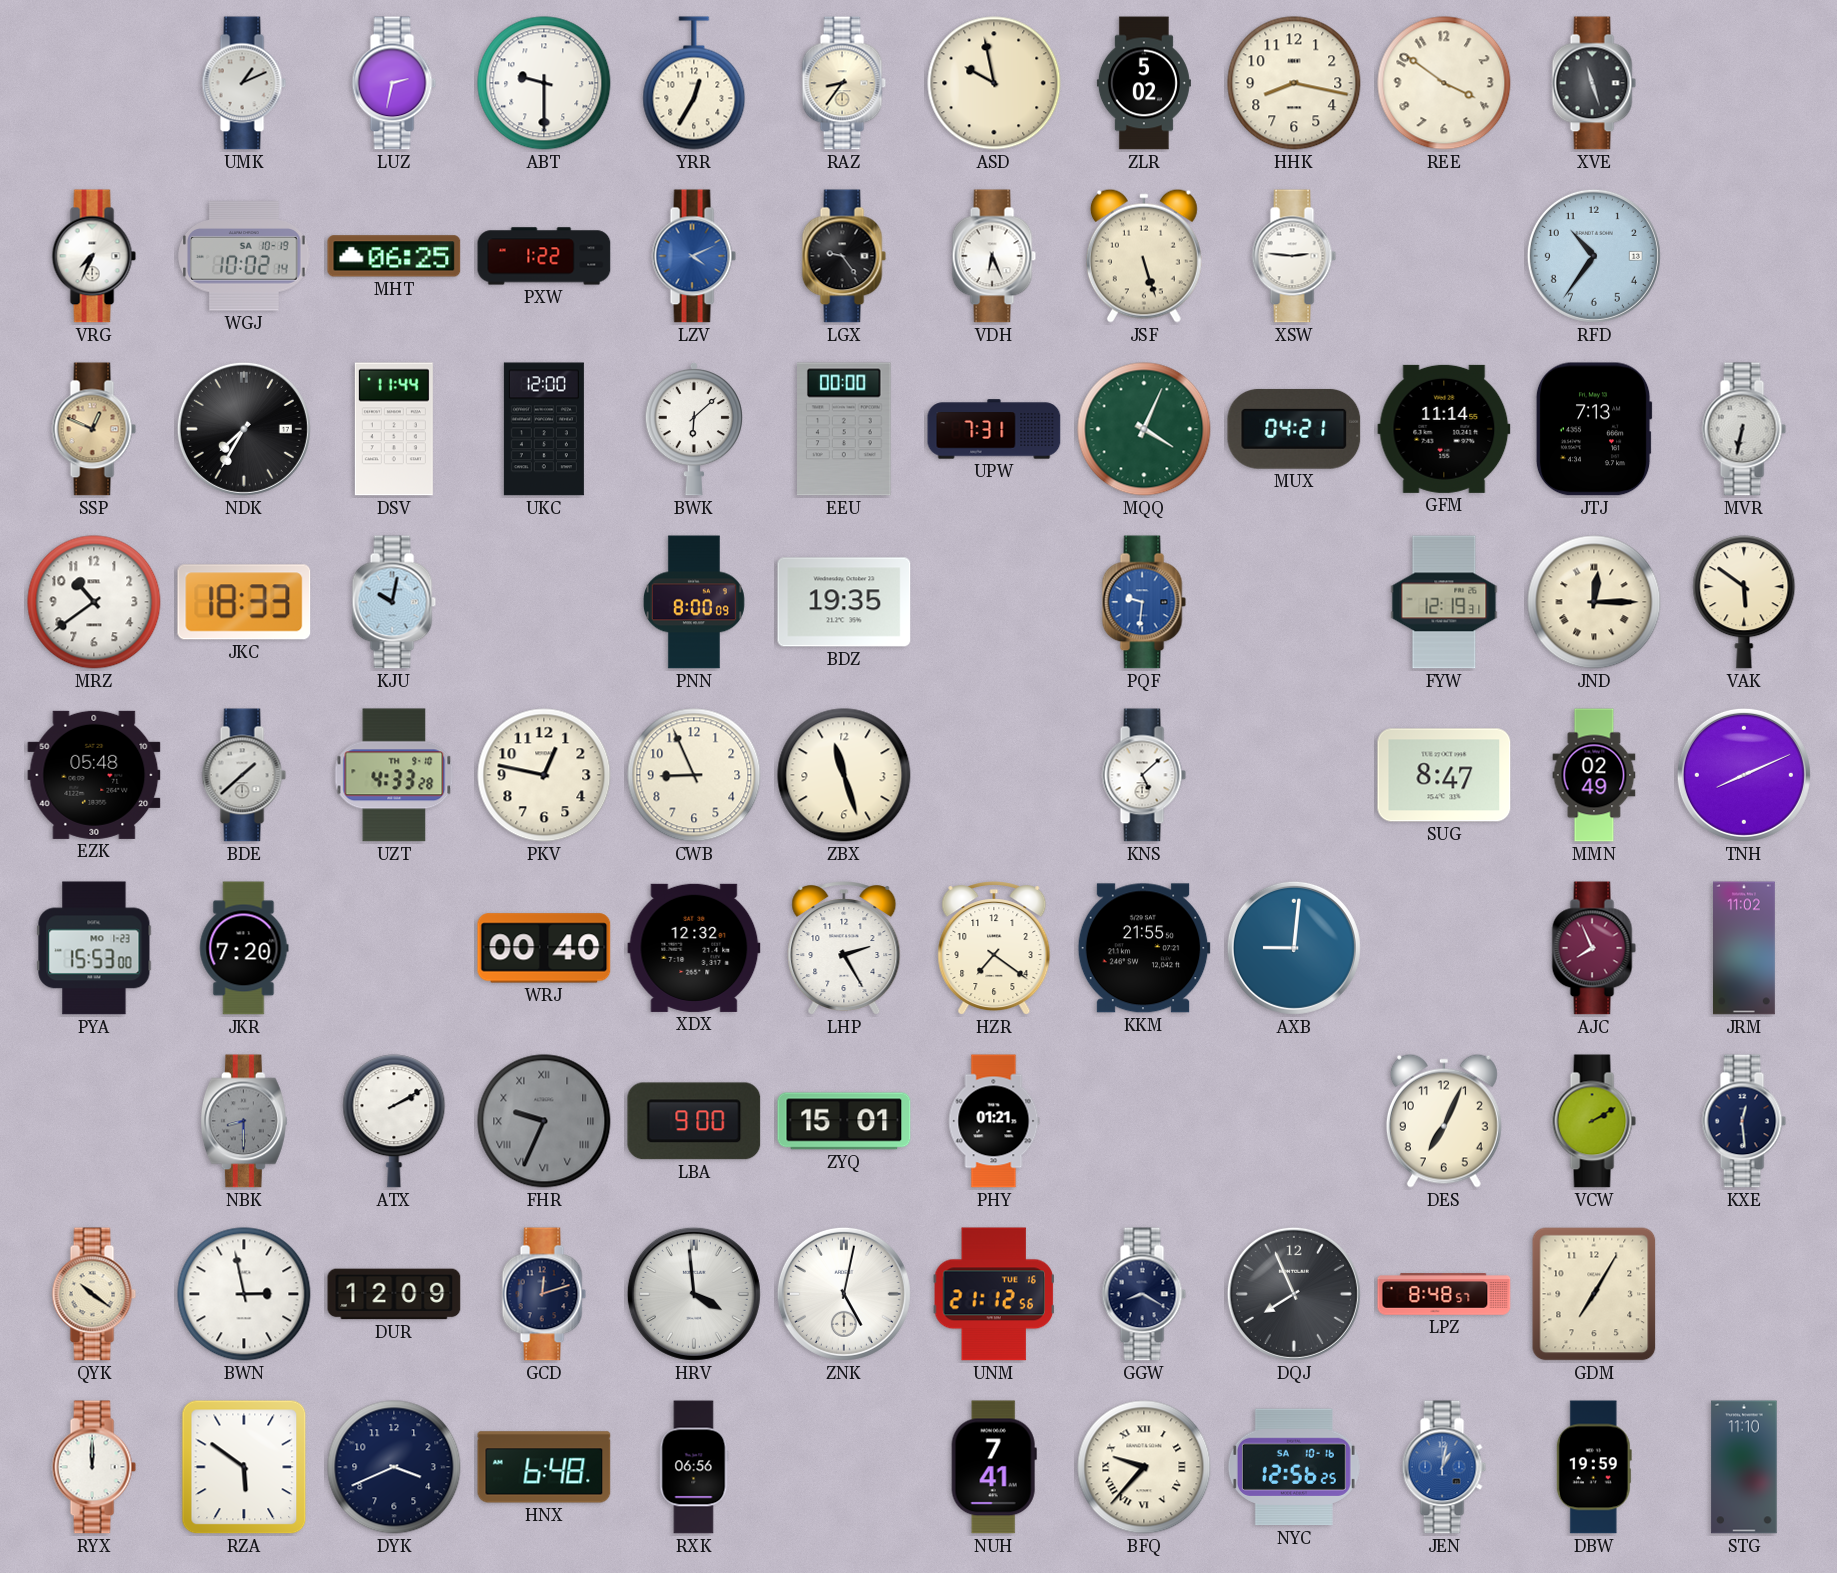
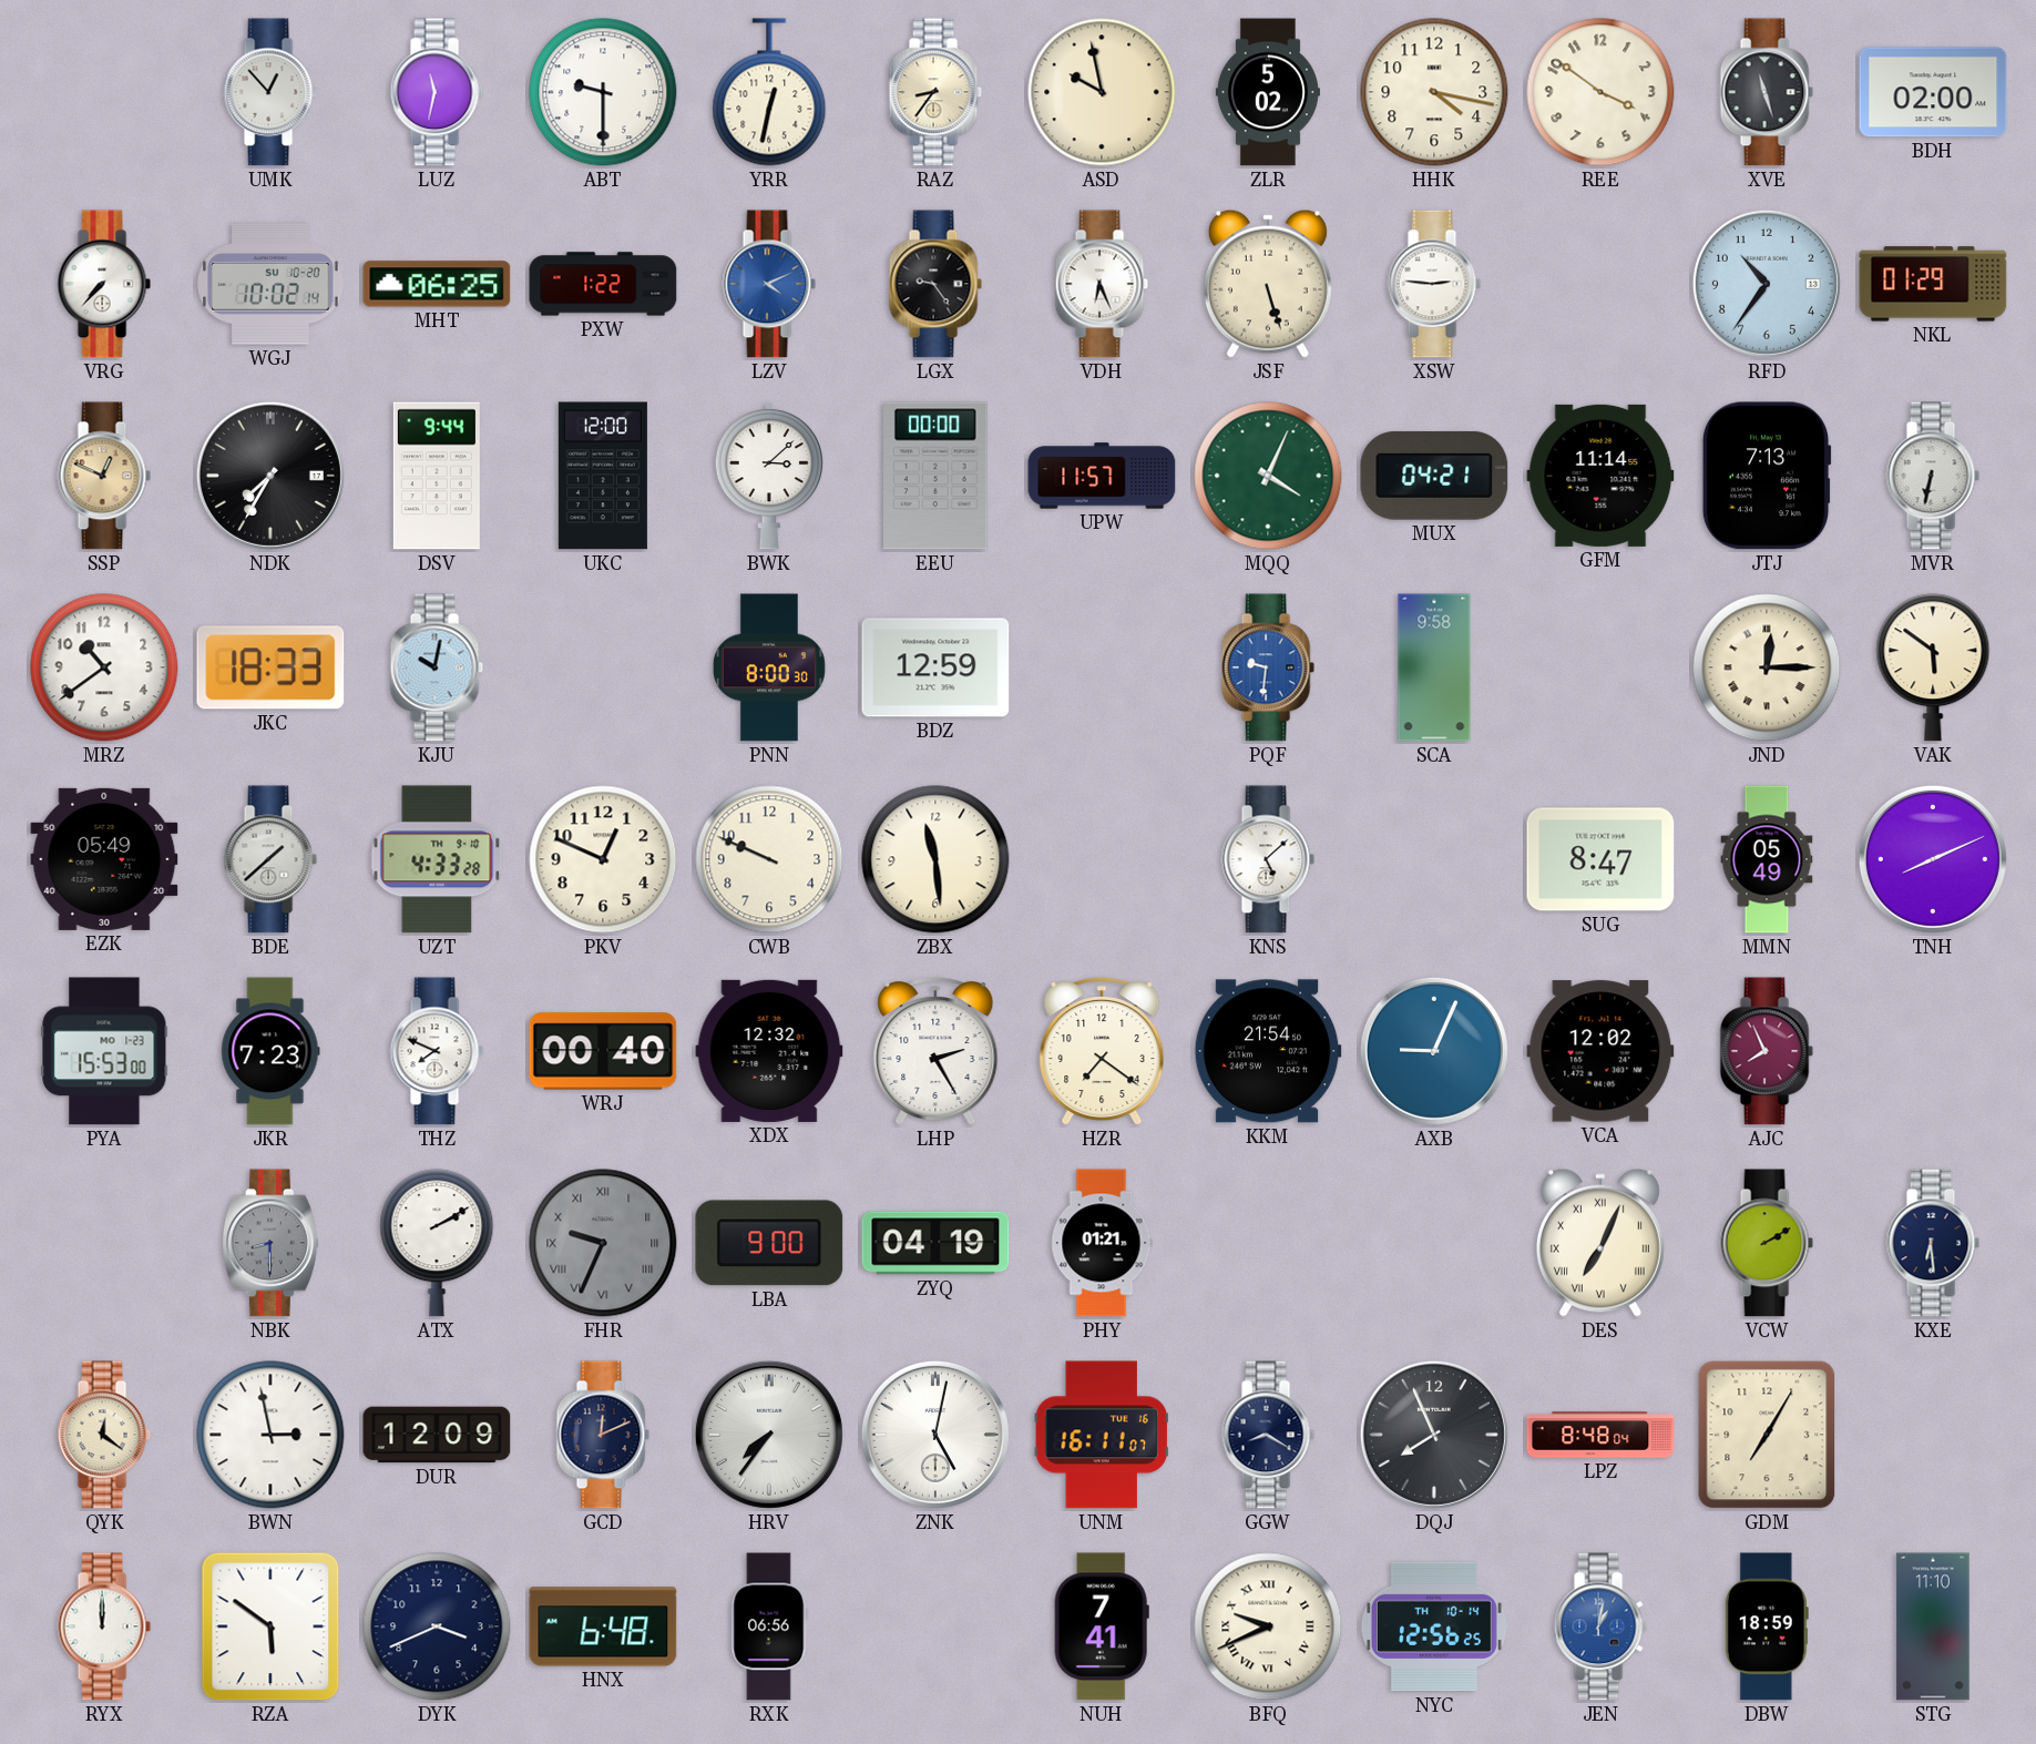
UMK: 1:11 -> 12:53
LUZ: 2:32 -> 11:32
YRR: 12:35 -> 12:32
HHK: 8:17 -> 4:17
BDH: none -> 02:00
VRG: 7:34 -> 7:37
WGJ date: SA 10-19 -> SU 10-20
NKL: none -> 01:29
DSV: 11:44 -> 9:44
BWK: 6:08 -> 3:08
UPW: 7:31 -> 11:57
PNN: 8:00:09 -> 8:00:30
BDZ: 19:35 -> 12:59
SCA: none -> 9:58
FYW: 12:19 -> none
EZK: 05:48 -> 05:49
PKV: 12:47 -> 12:49
CWB: 8:56 -> 9:49
ZBX: 11:27 -> 11:29
MMN: 02:49 -> 05:49
JKR: 7:20 -> 7:23
THZ: none -> 7:49
KKM: 21:55 -> 21:54
AXB: 9:01 -> 9:04
VCA: none -> 12:02
JRM: 11:02 -> none
ZYQ: 15:01 -> 04:19
DES numerals: Arabic -> Roman
KXE: 12:29 -> 6:29
QYK: 10:21 -> 12:21
GCD: 12:12 -> 12:11
HRV: 3:59 -> 7:36
UNM: 21:12 -> 16:11
LPZ: 8:48:57 -> 8:48:04
BFQ: 9:37 -> 9:41
NYC date: SA 10-16 -> TH 10-14
DBW: 19:59 -> 18:59
